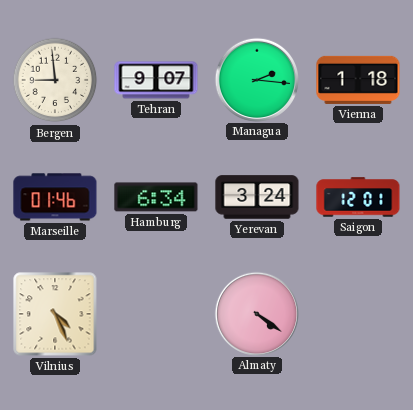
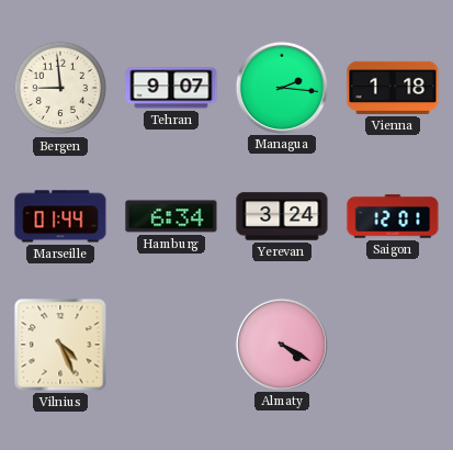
Marseille: 01:46 -> 01:44
Almaty: 4:21 -> 4:20
